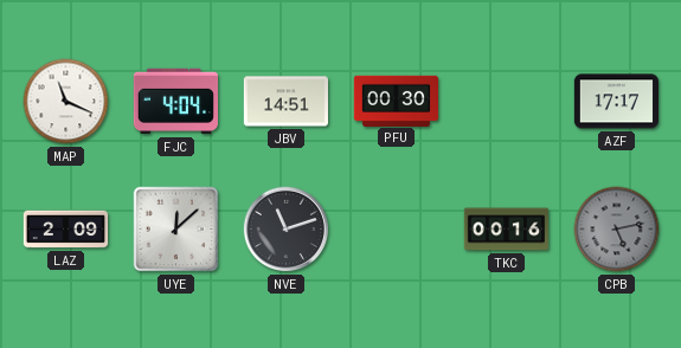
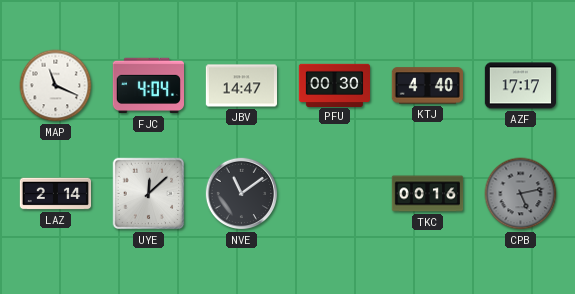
JBV: 14:51 -> 14:47
KTJ: none -> 4:40
LAZ: 2:09 -> 2:14
NVE: 11:12 -> 11:09
